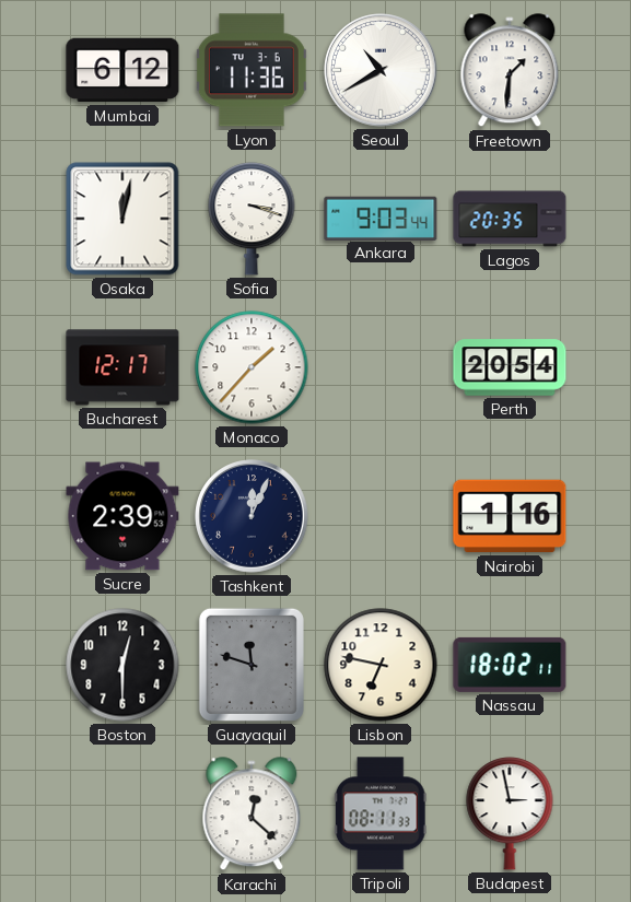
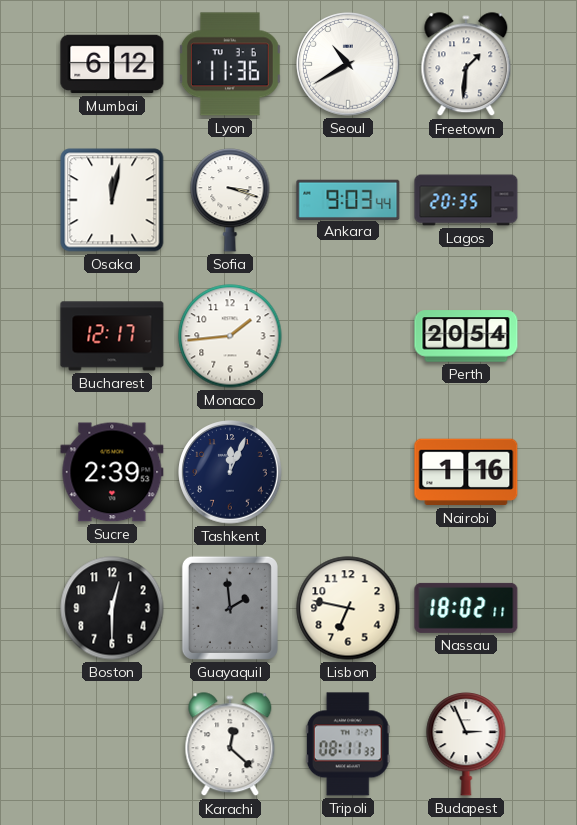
Monaco: 1:37 -> 1:44
Guayaquil: 11:48 -> 1:59
Budapest: 2:58 -> 2:56
